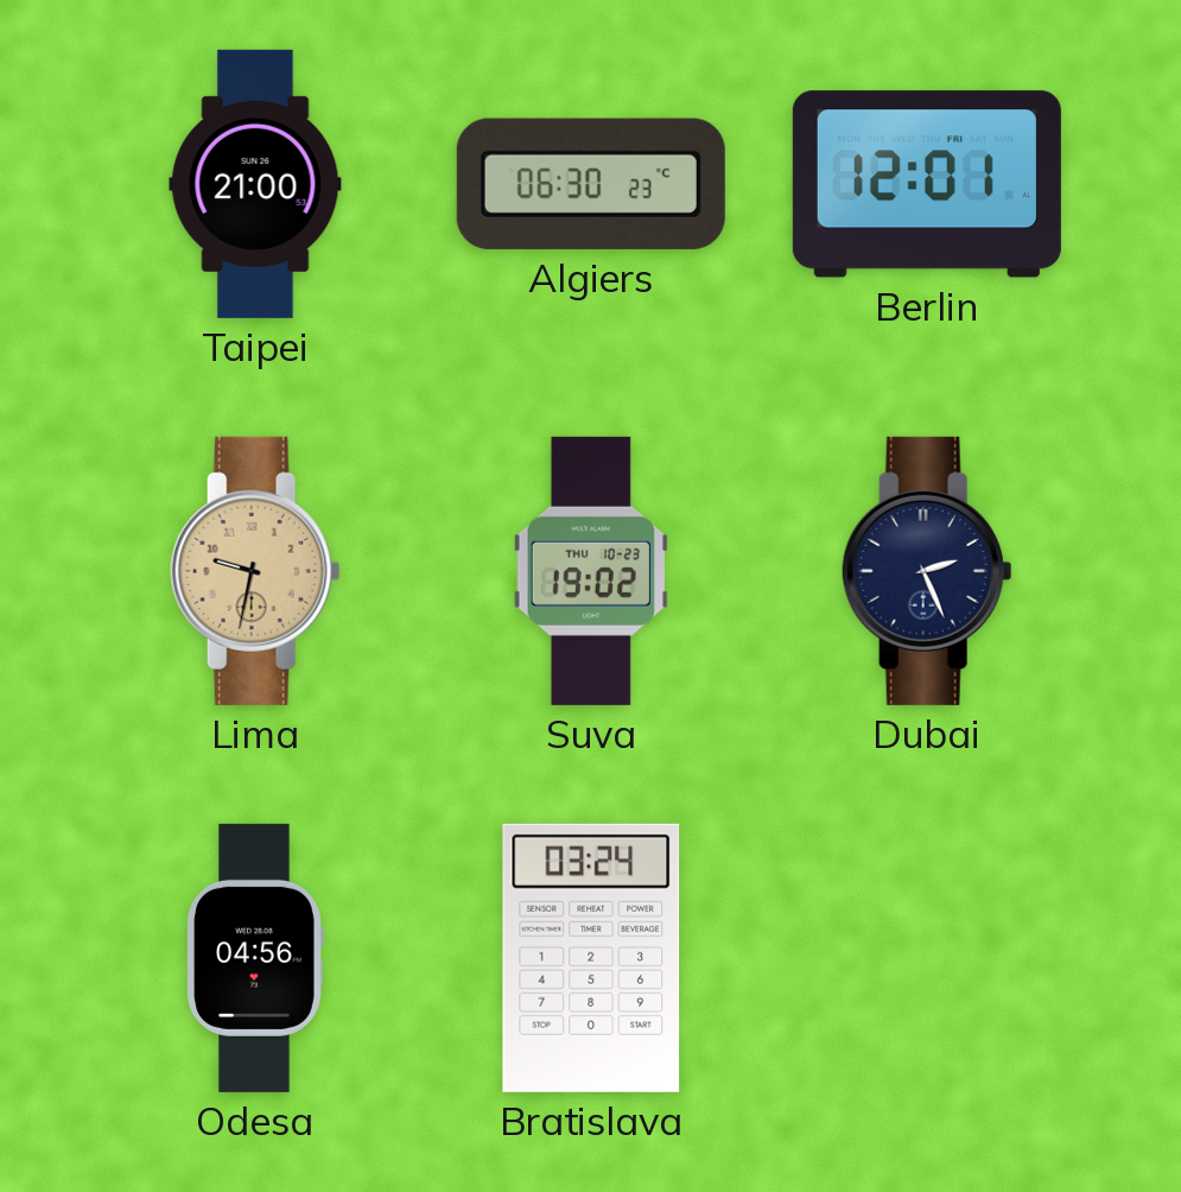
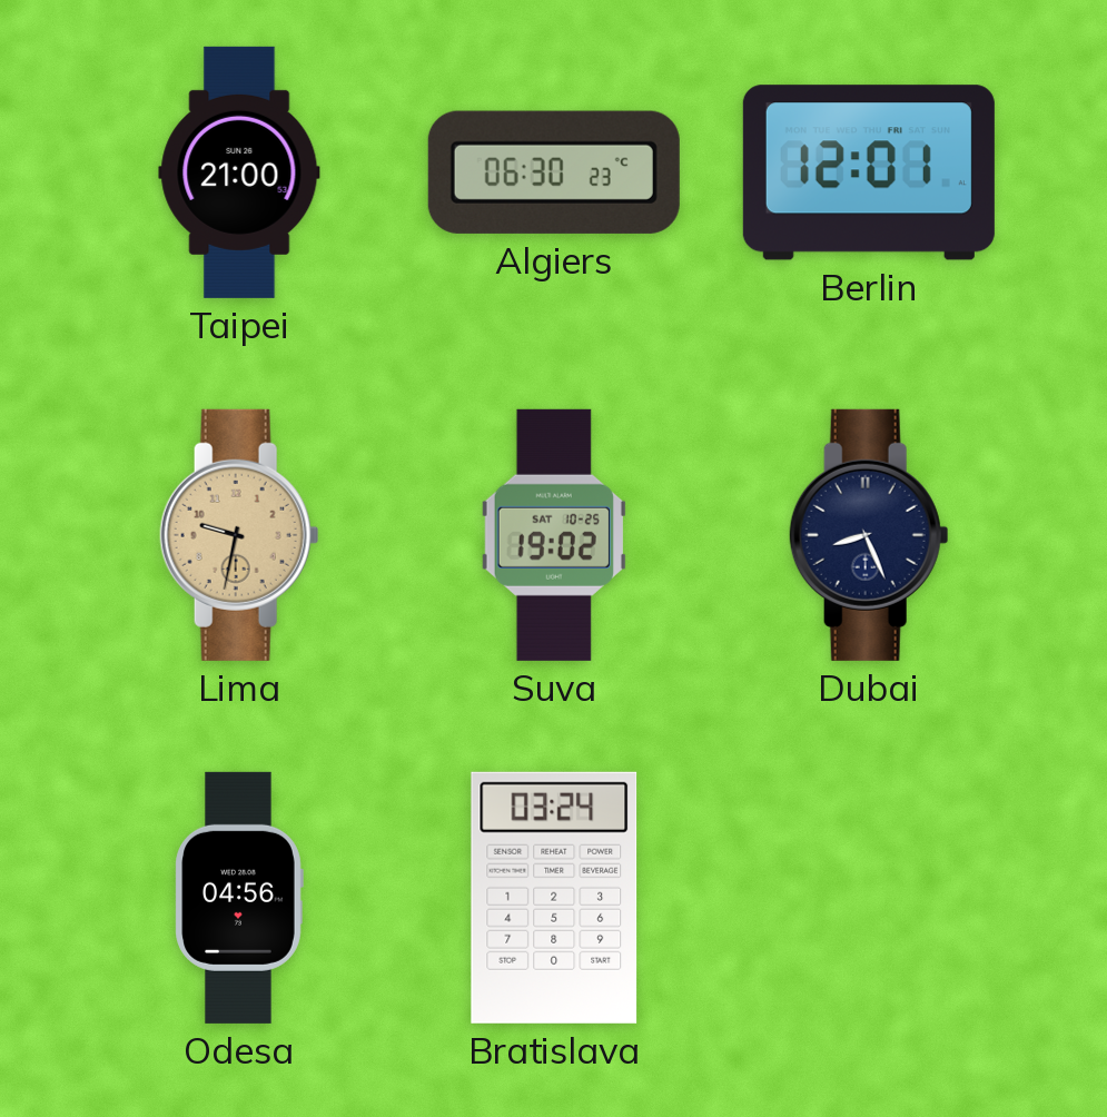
Suva date: THU 10-23 -> SAT 10-25
Dubai: 2:26 -> 8:26
